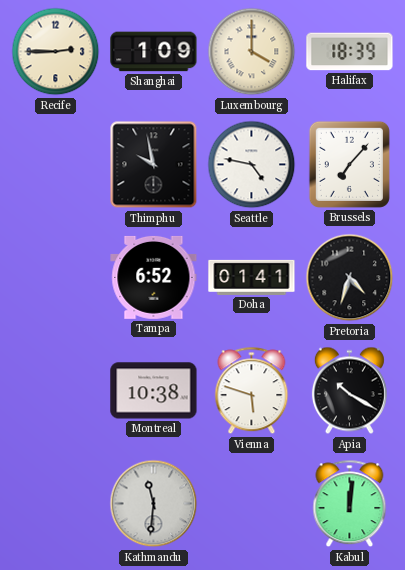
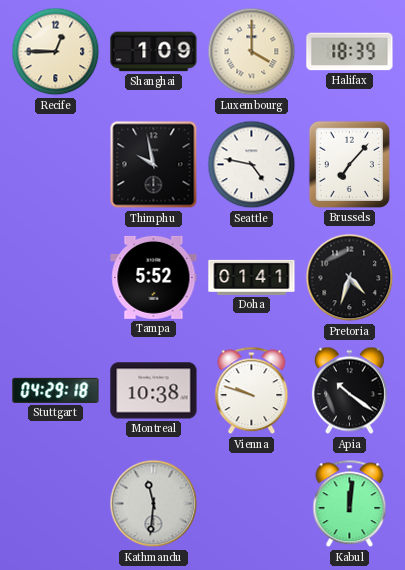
Recife: 2:45 -> 12:45
Tampa: 6:52 -> 5:52
Stuttgart: none -> 04:29
Vienna: 5:48 -> 9:48
Apia: 10:20 -> 10:21
